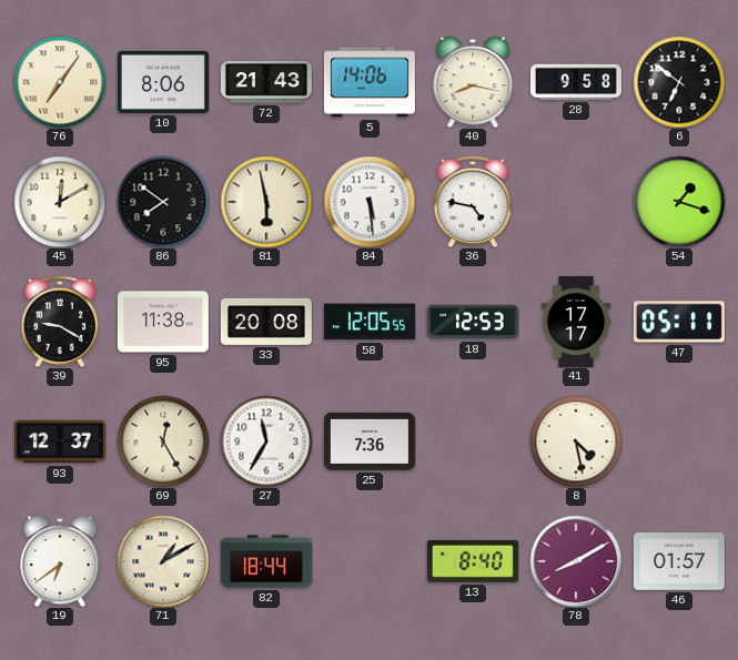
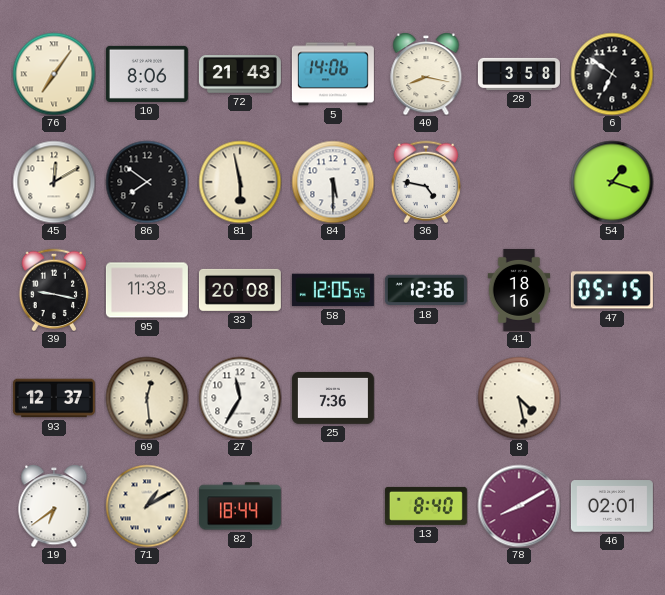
28: 9:58 -> 3:58
84: 5:29 -> 5:30
39: 9:20 -> 9:17
18: 12:53 -> 12:36
41: 17:17 -> 18:16
47: 05:11 -> 05:15
69: 12:25 -> 12:29
46: 01:57 -> 02:01
